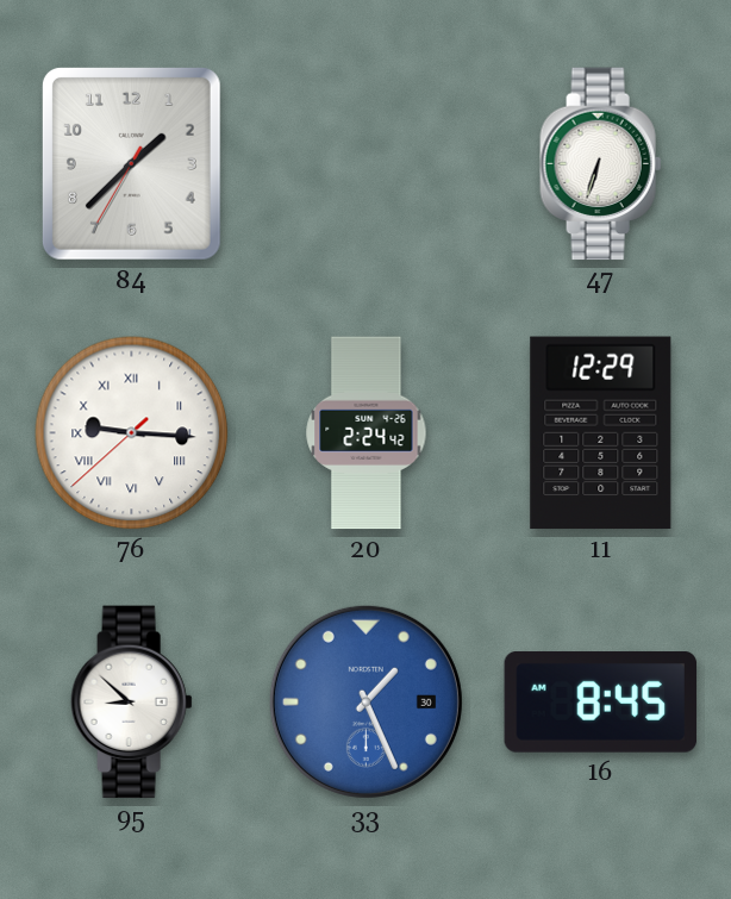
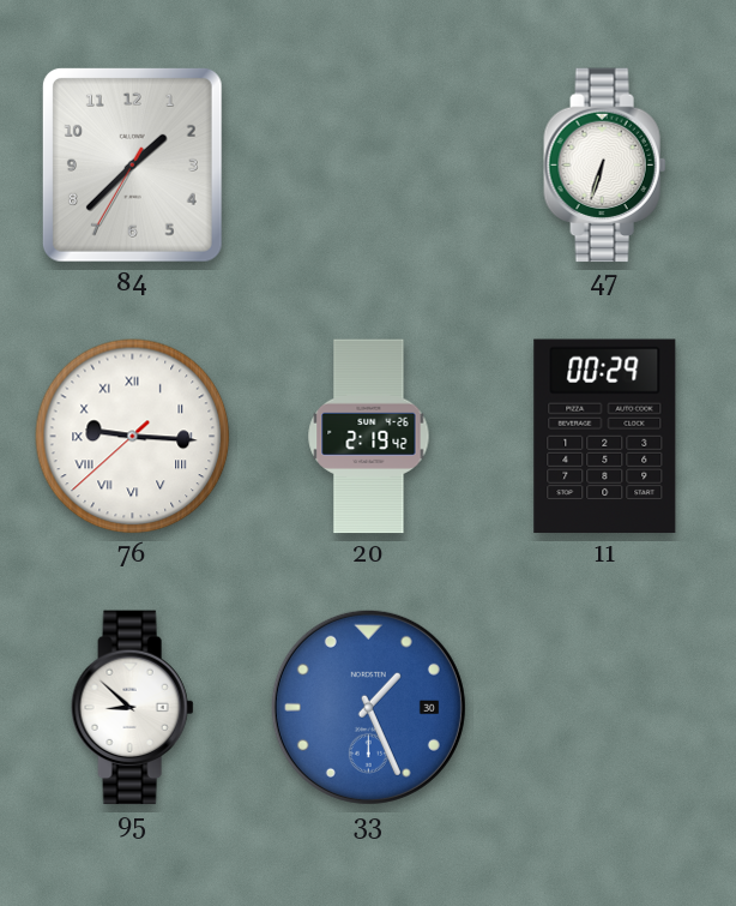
20: 2:24 -> 2:19
11: 12:29 -> 00:29
16: 8:45 -> none
